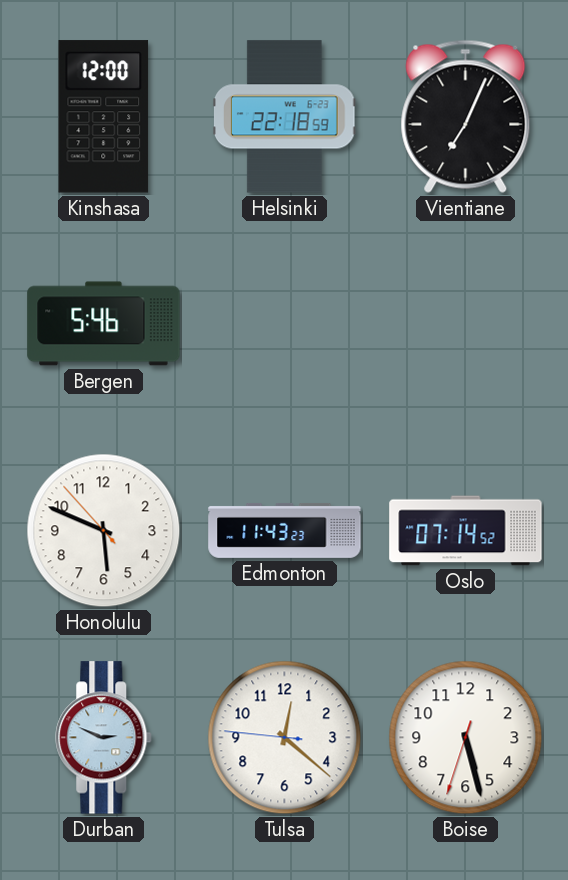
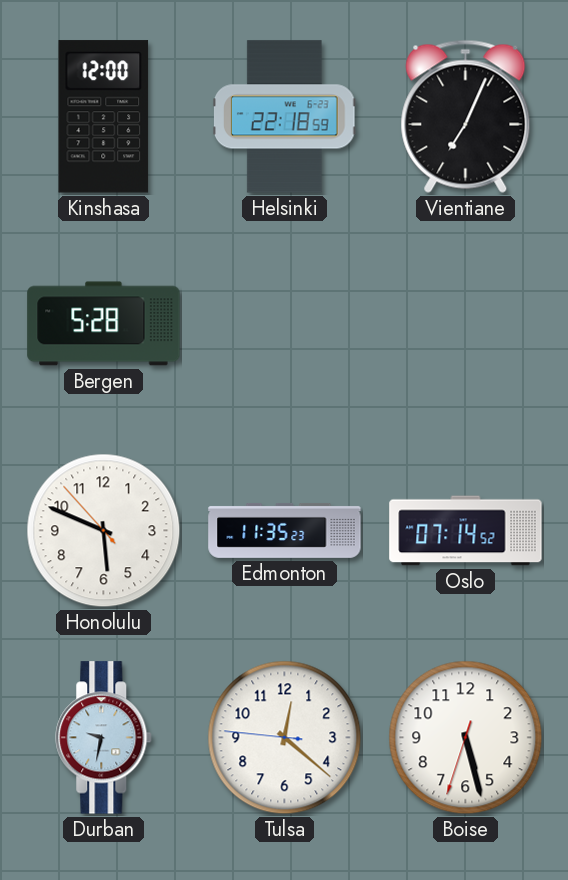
Bergen: 5:46 -> 5:28
Edmonton: 11:43 -> 11:35
Durban: 2:49 -> 9:32
